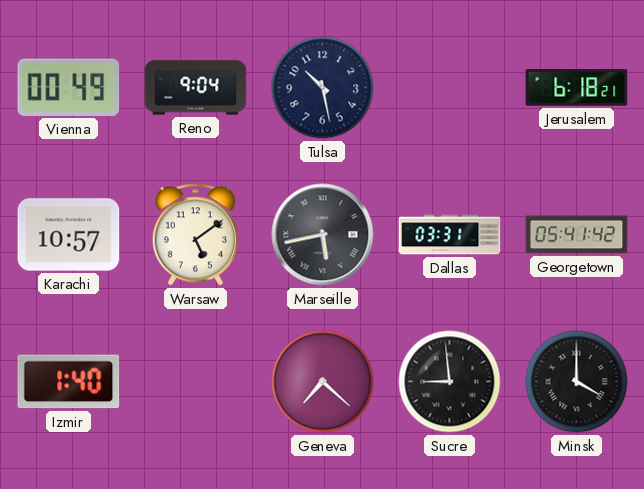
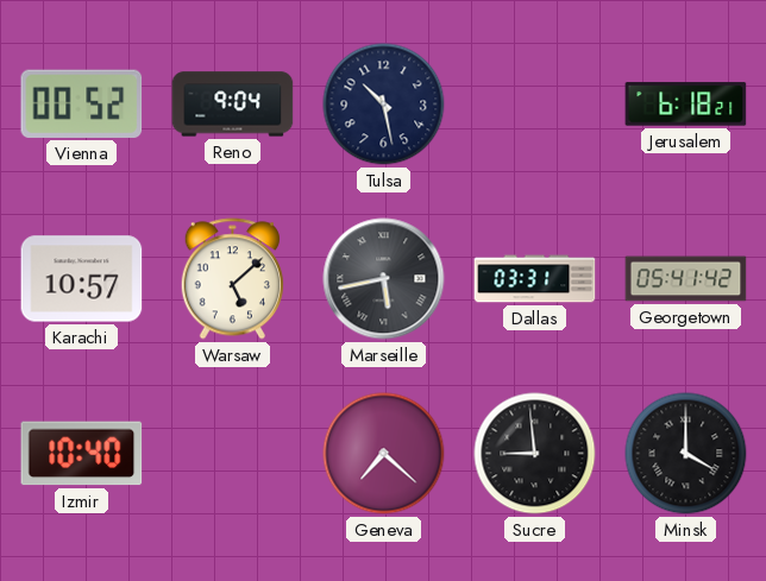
Vienna: 00:49 -> 00:52
Warsaw: 5:09 -> 5:08
Izmir: 1:40 -> 10:40
